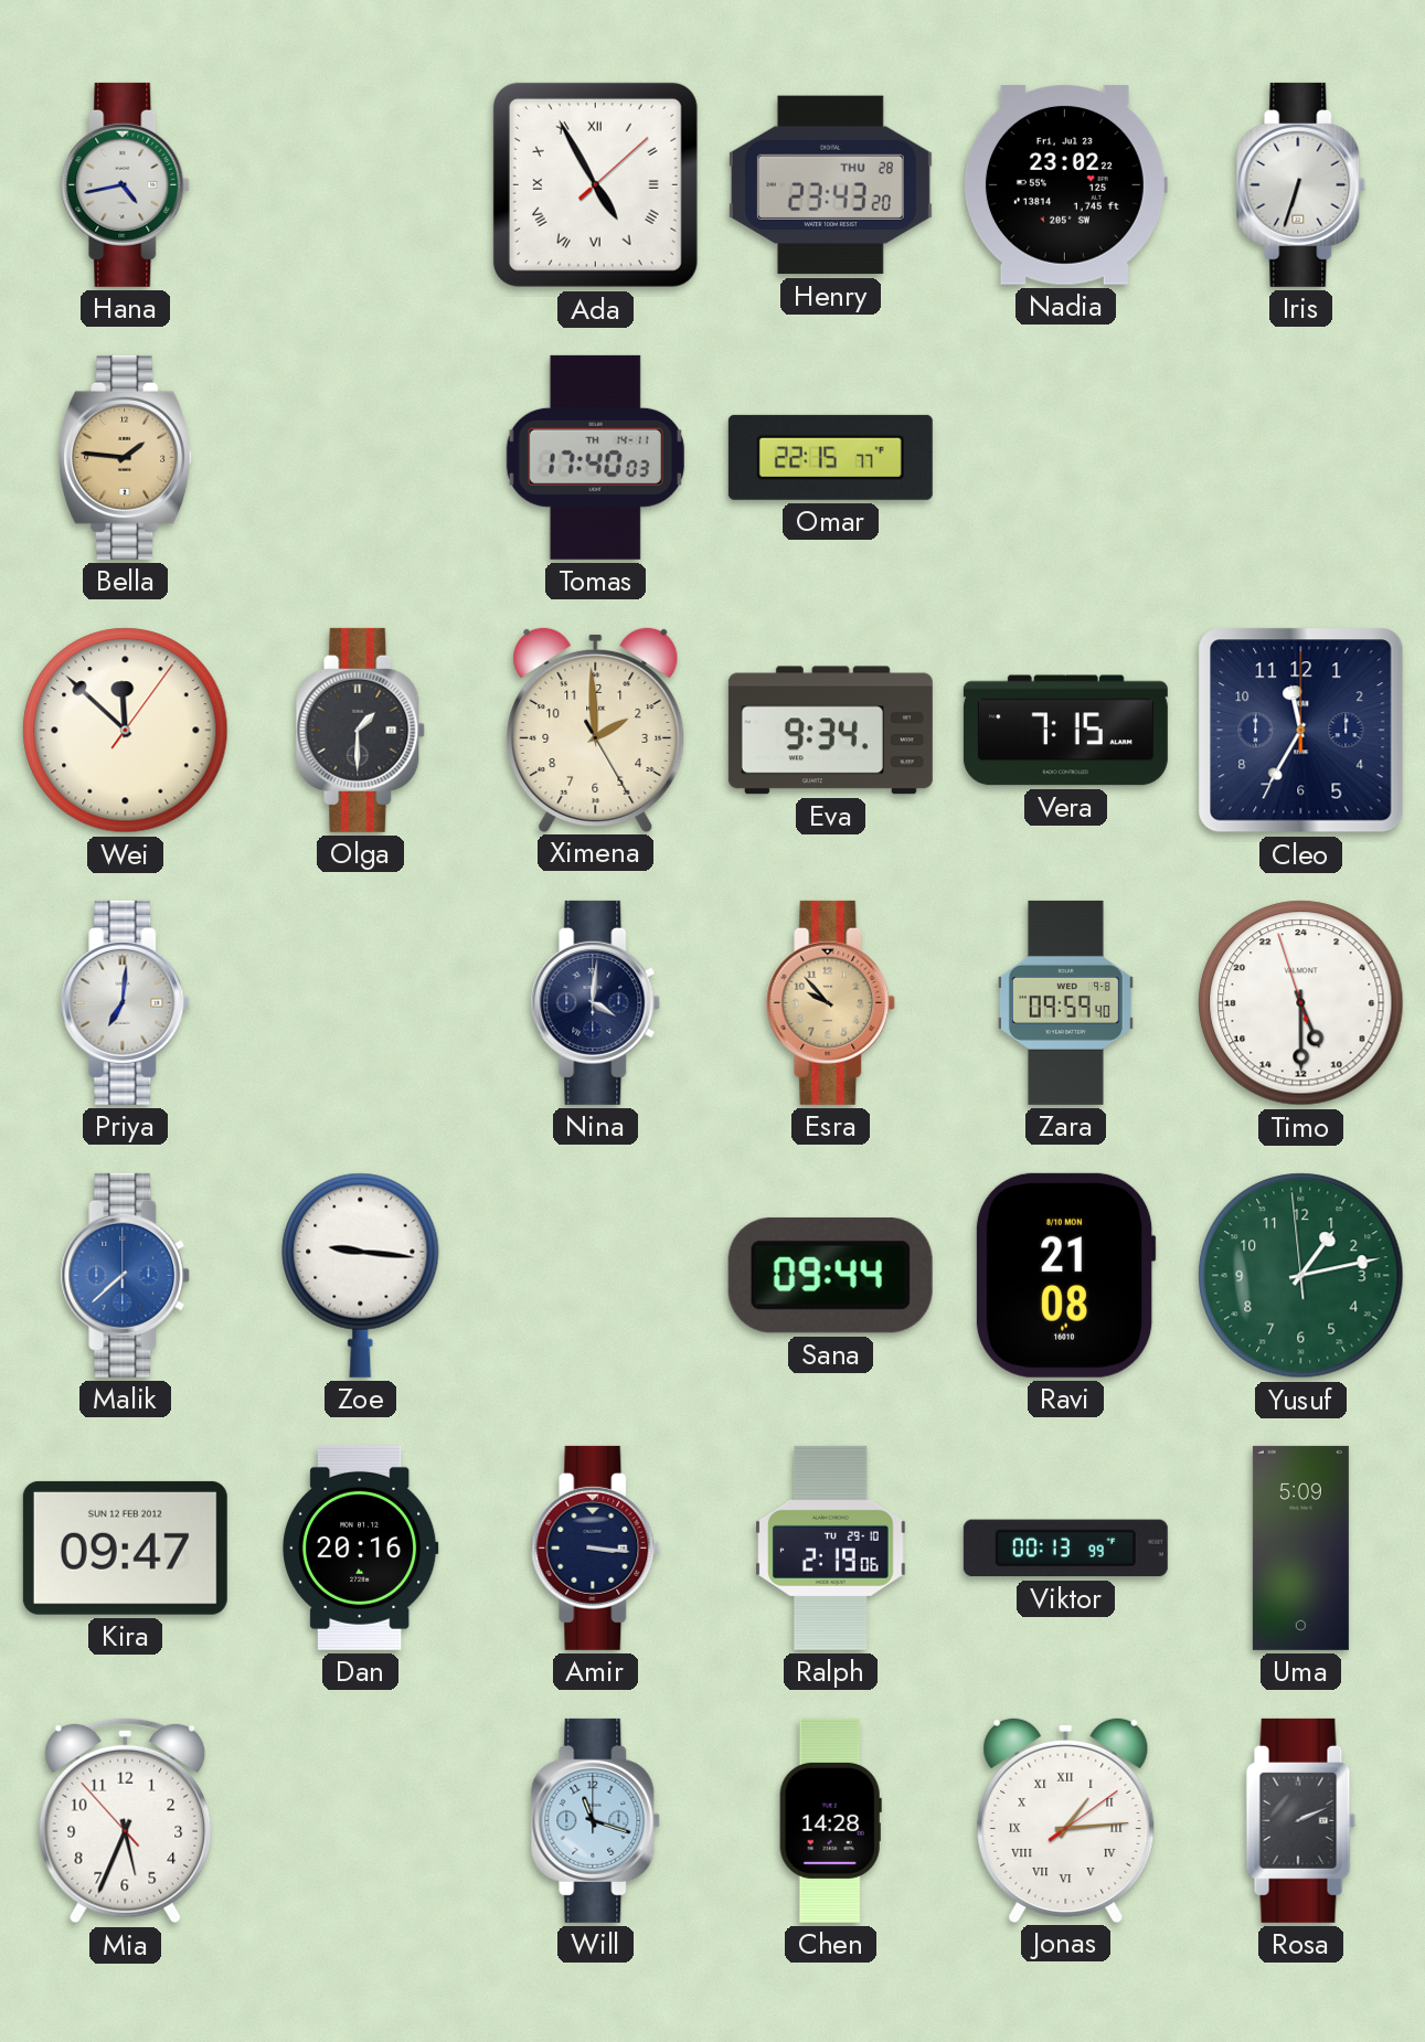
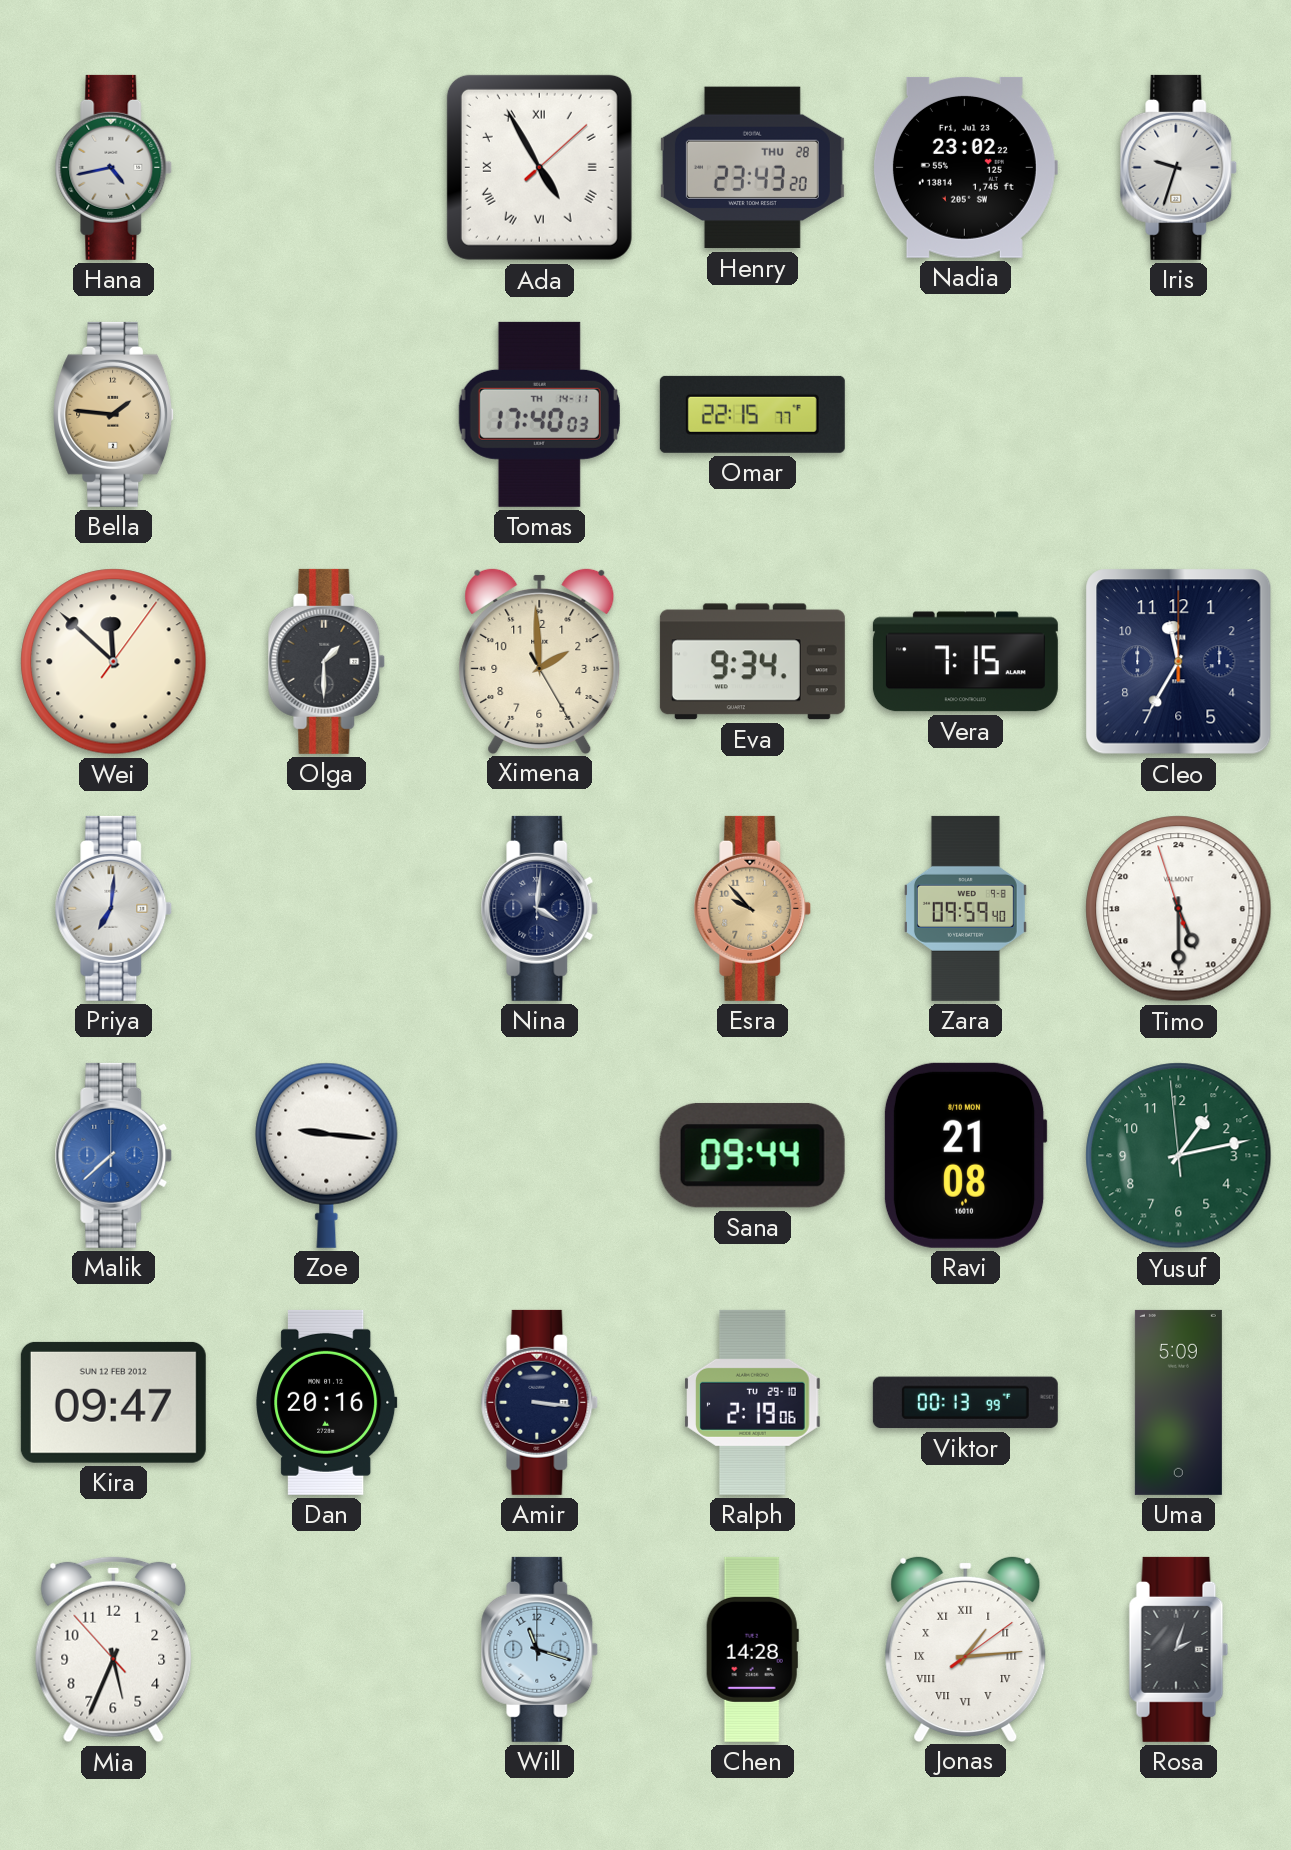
Iris: 6:33 -> 9:33
Rosa: 2:11 -> 2:03
